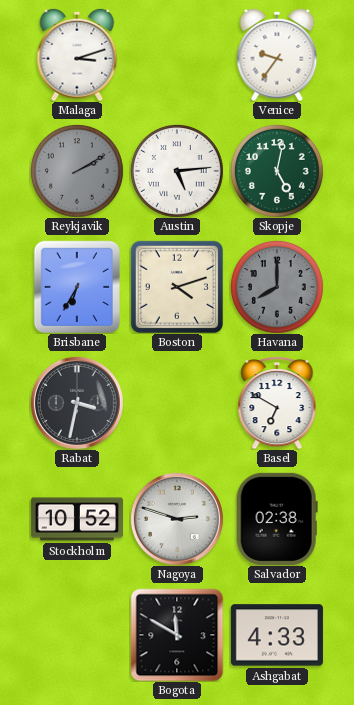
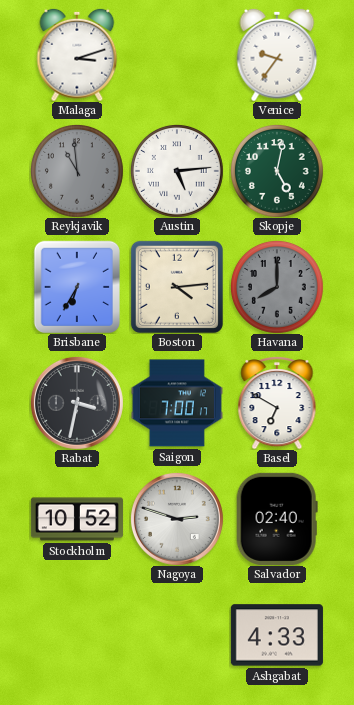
Reykjavik: 2:10 -> 10:59
Boston: 4:12 -> 4:14
Saigon: none -> 7:00
Salvador: 02:38 -> 02:40
Bogota: 11:50 -> none
